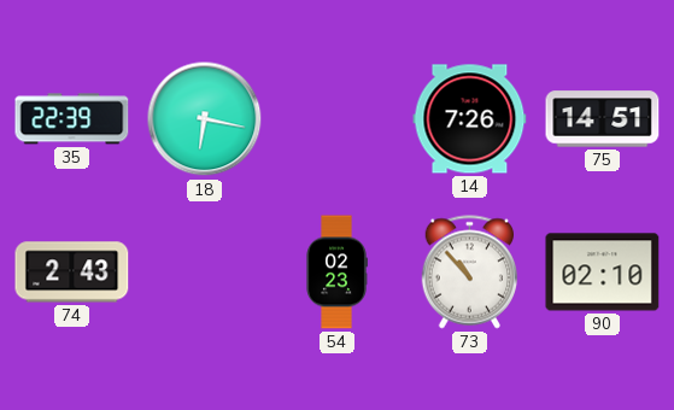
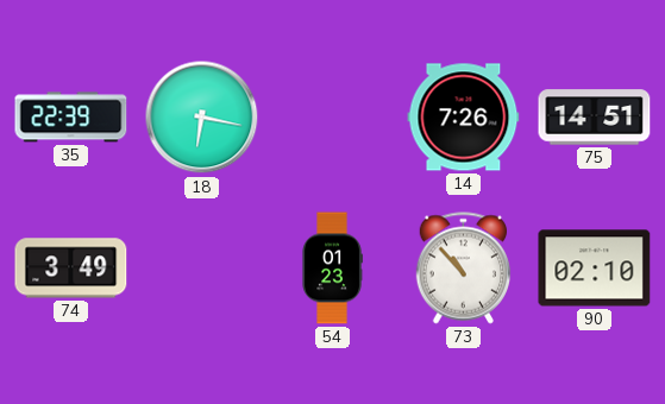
74: 2:43 -> 3:49
54: 02:23 -> 01:23
